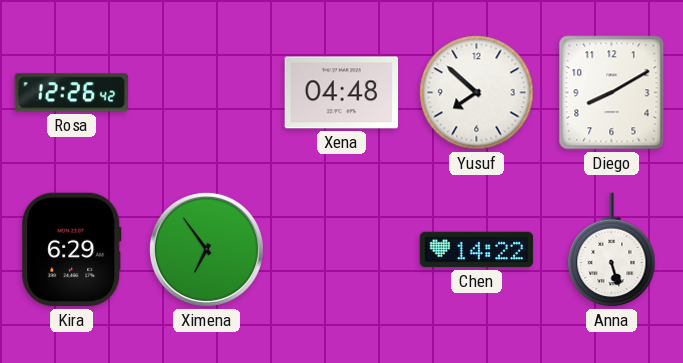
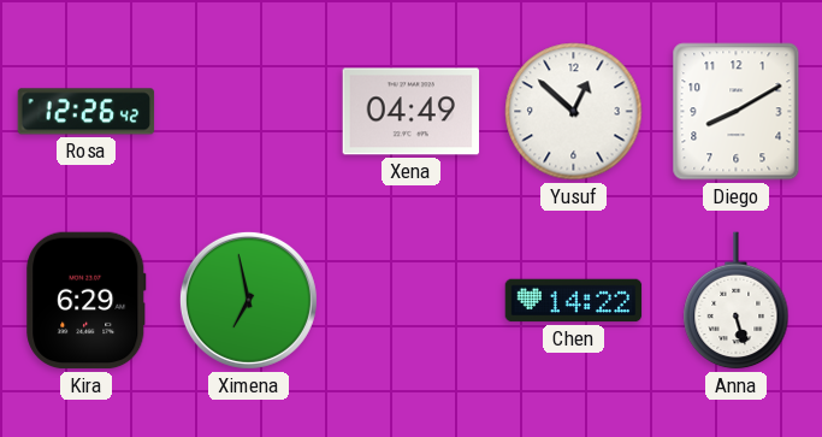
Xena: 04:48 -> 04:49
Yusuf: 7:52 -> 12:52
Ximena: 6:54 -> 6:58
